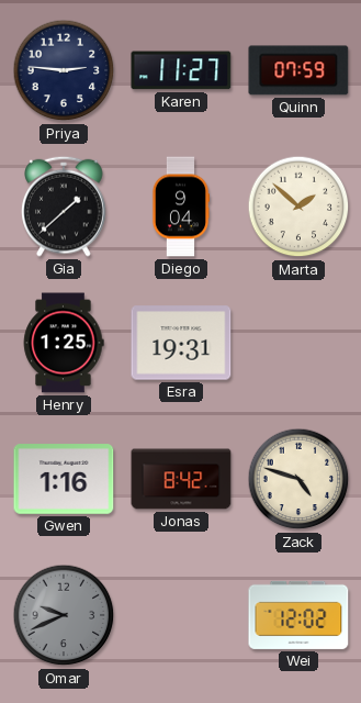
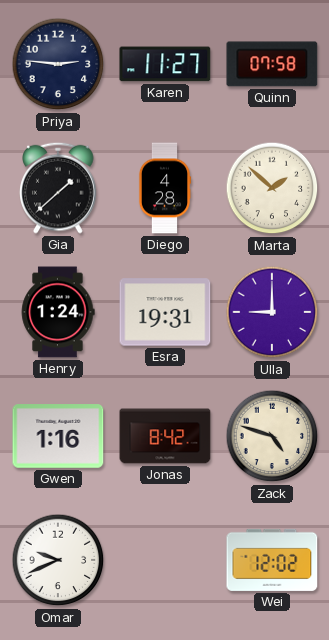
Quinn: 07:59 -> 07:58
Diego: 9:04 -> 4:28
Henry: 1:25 -> 1:24
Ulla: none -> 9:00
Omar dial: grey -> white
